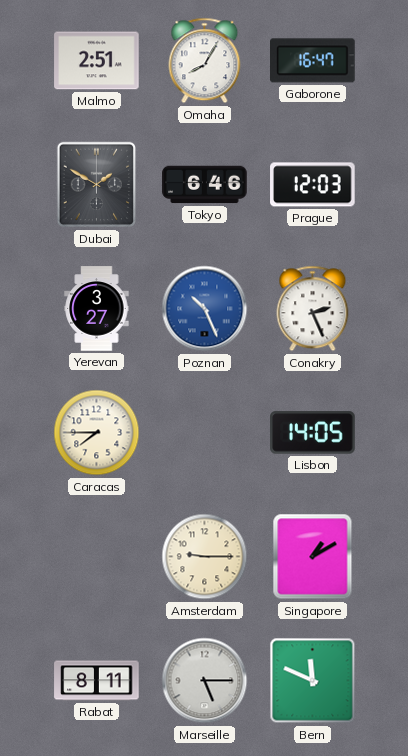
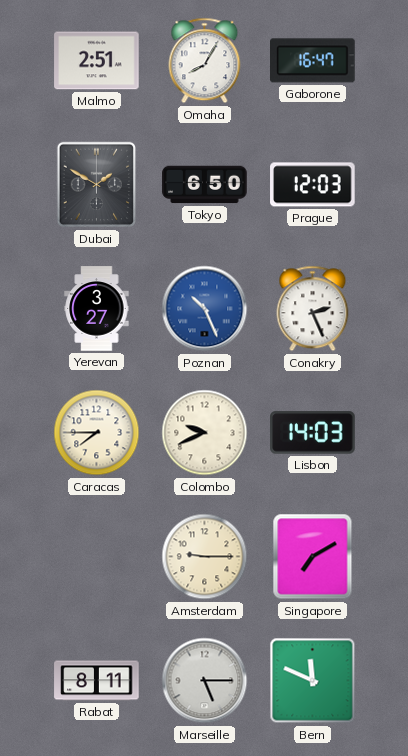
Tokyo: 6:46 -> 6:50
Colombo: none -> 9:41
Lisbon: 14:05 -> 14:03
Singapore: 1:10 -> 7:10
